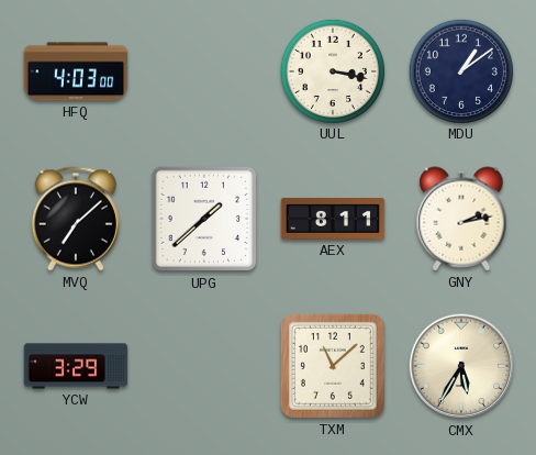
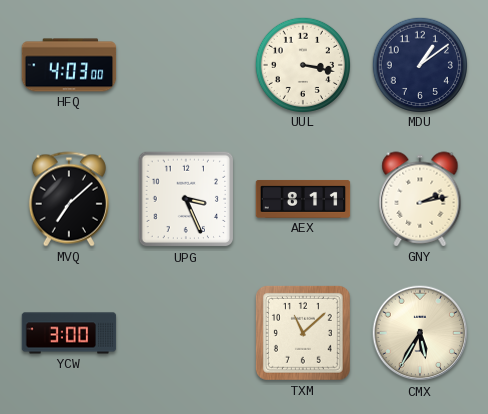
UPG: 1:38 -> 3:26
YCW: 3:29 -> 3:00
